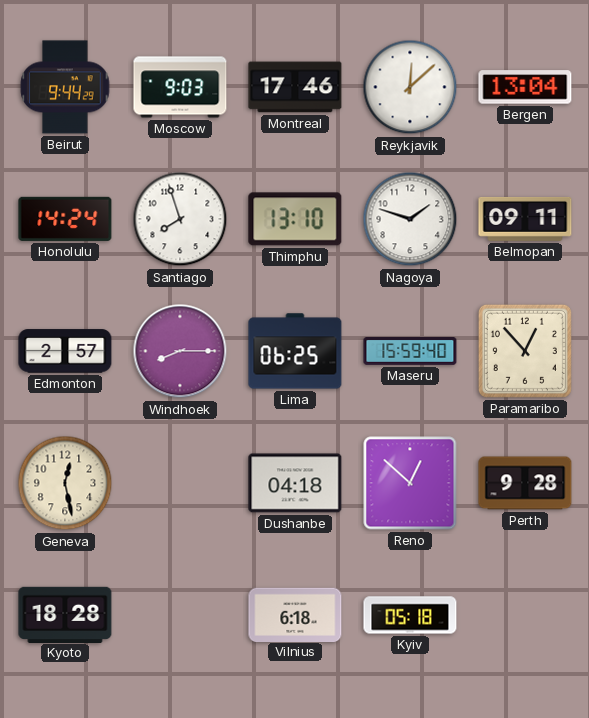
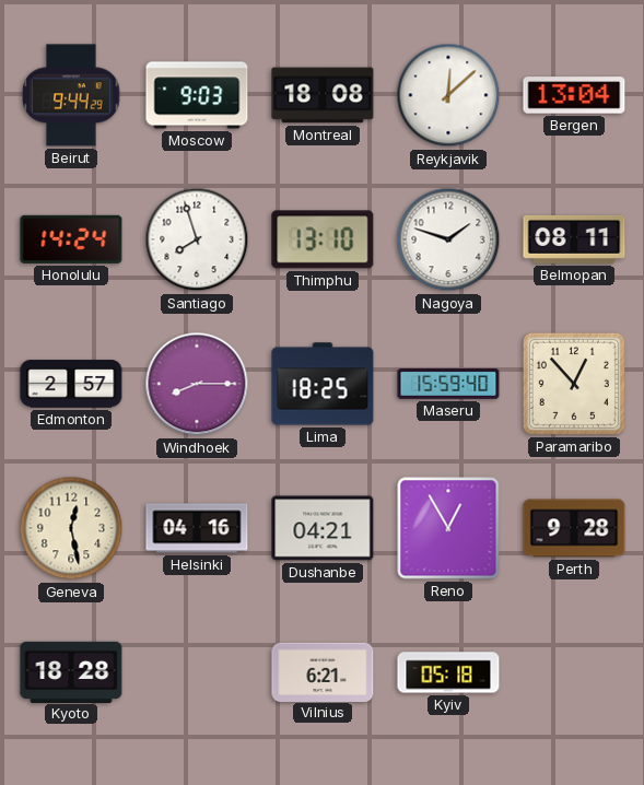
Montreal: 17:46 -> 18:08
Belmopan: 09:11 -> 08:11
Lima: 06:25 -> 18:25
Helsinki: none -> 04:16
Dushanbe: 04:18 -> 04:21
Reno: 12:52 -> 12:55
Vilnius: 6:18 -> 6:21
